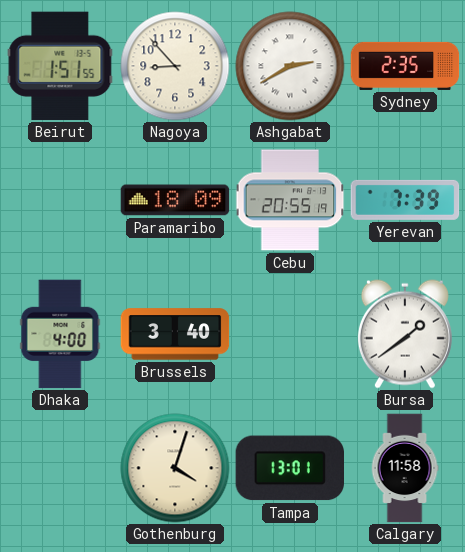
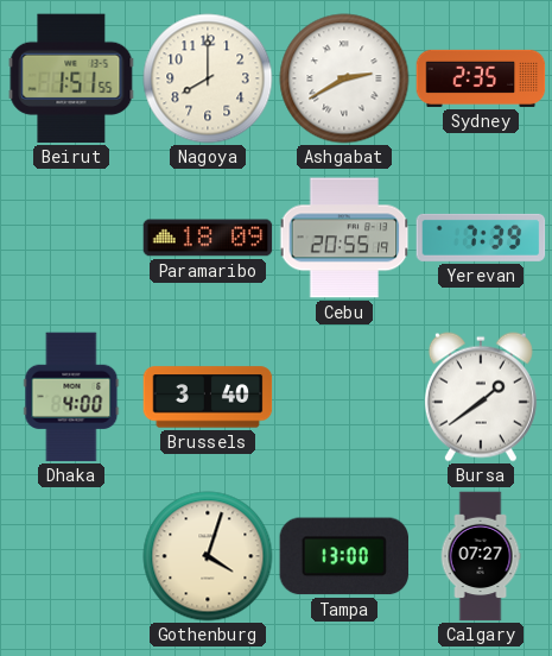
Nagoya: 8:53 -> 8:00
Tampa: 13:01 -> 13:00
Calgary: 11:58 -> 07:27
